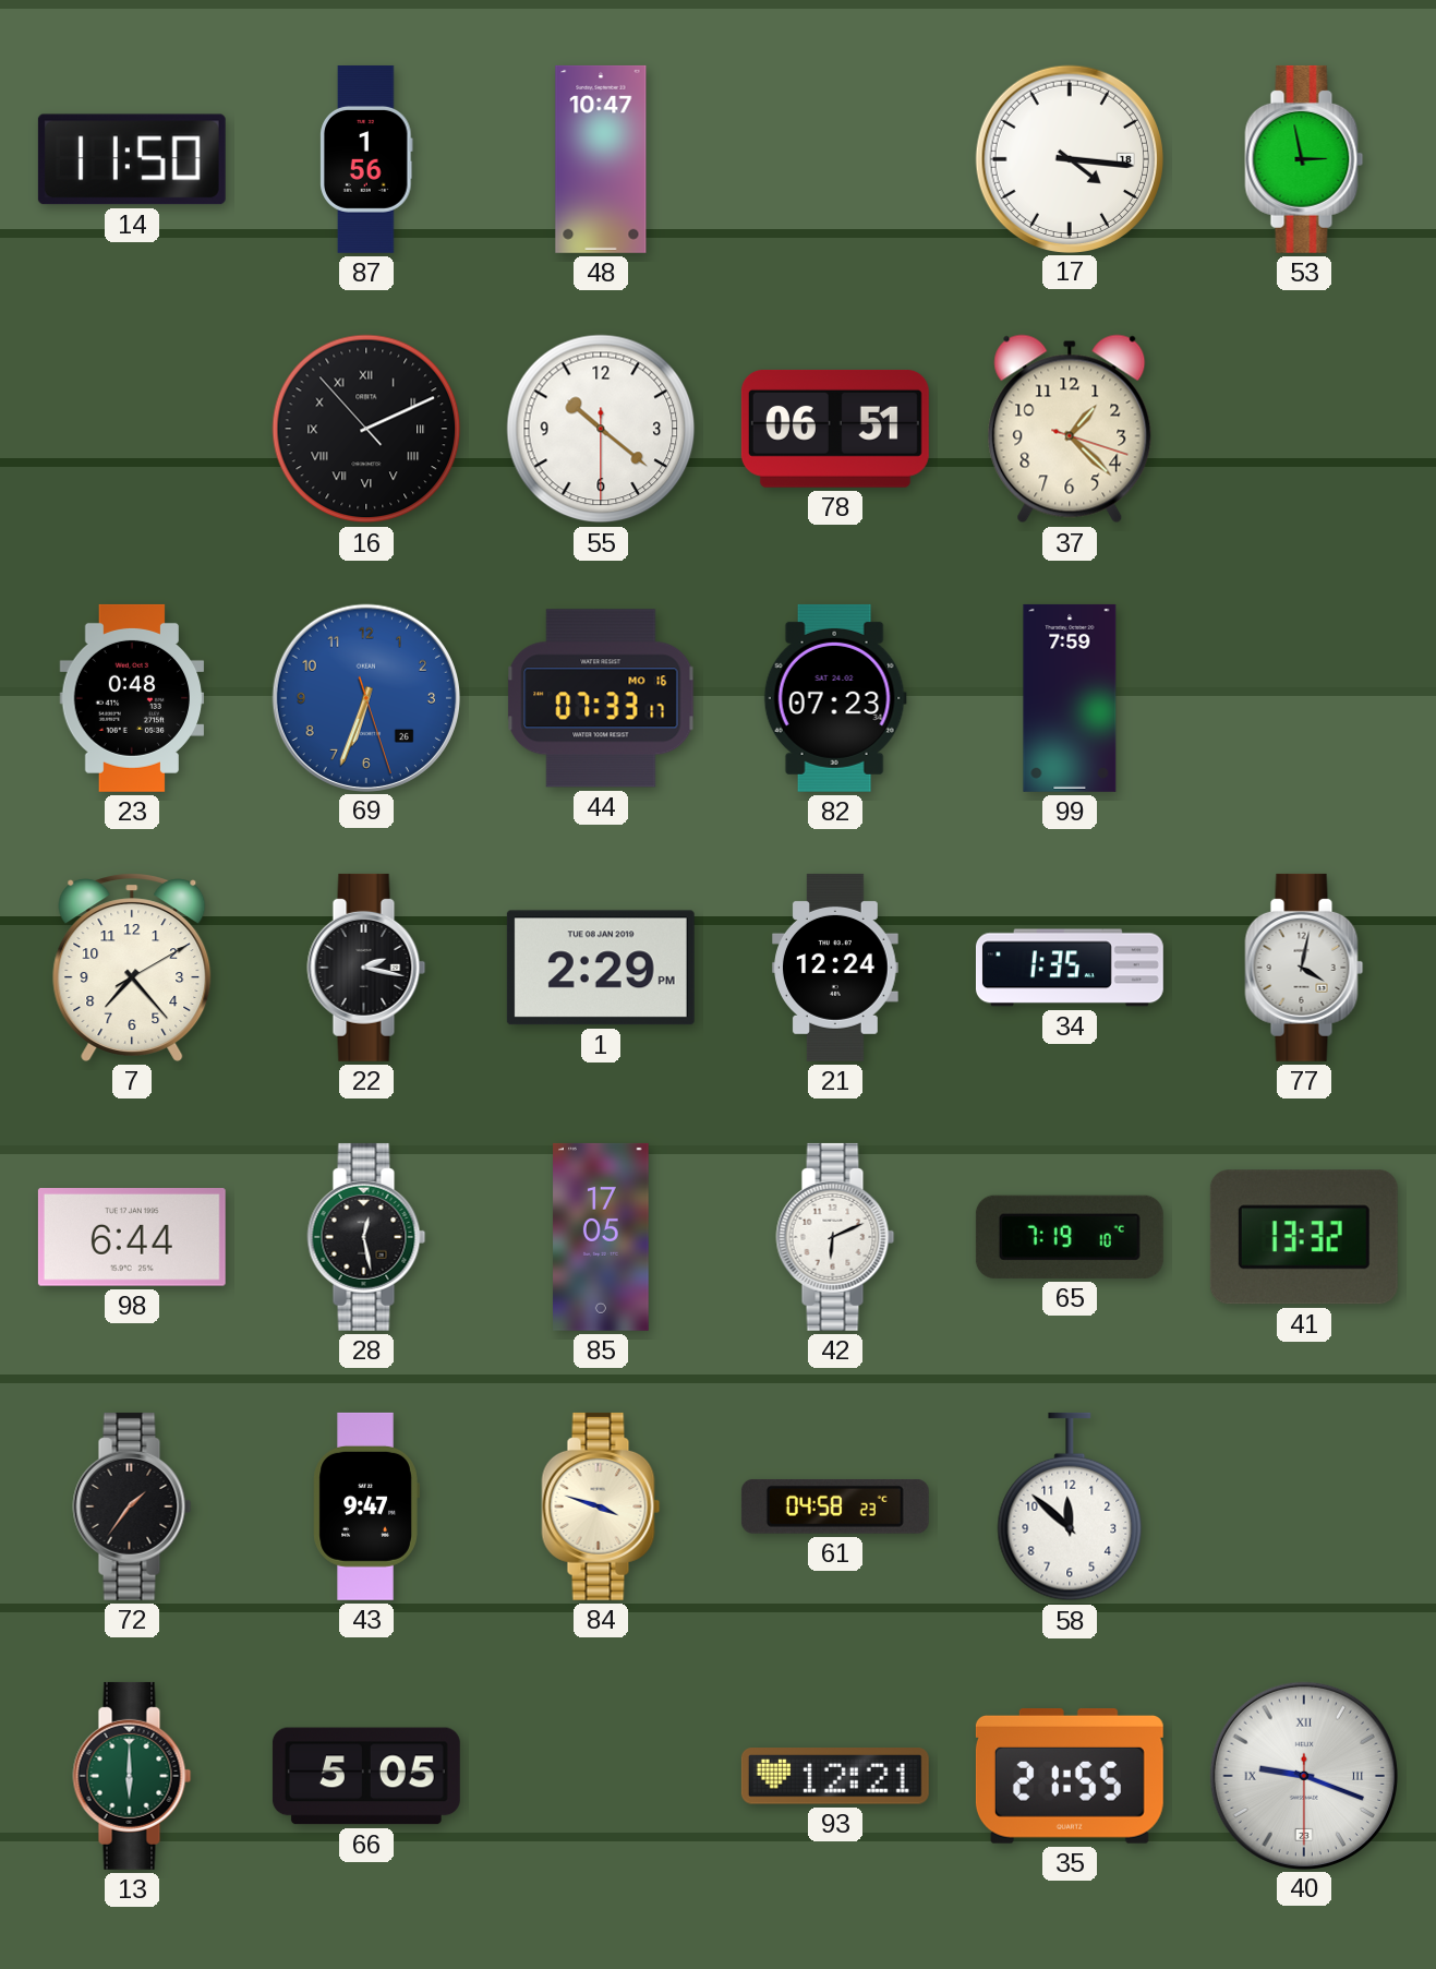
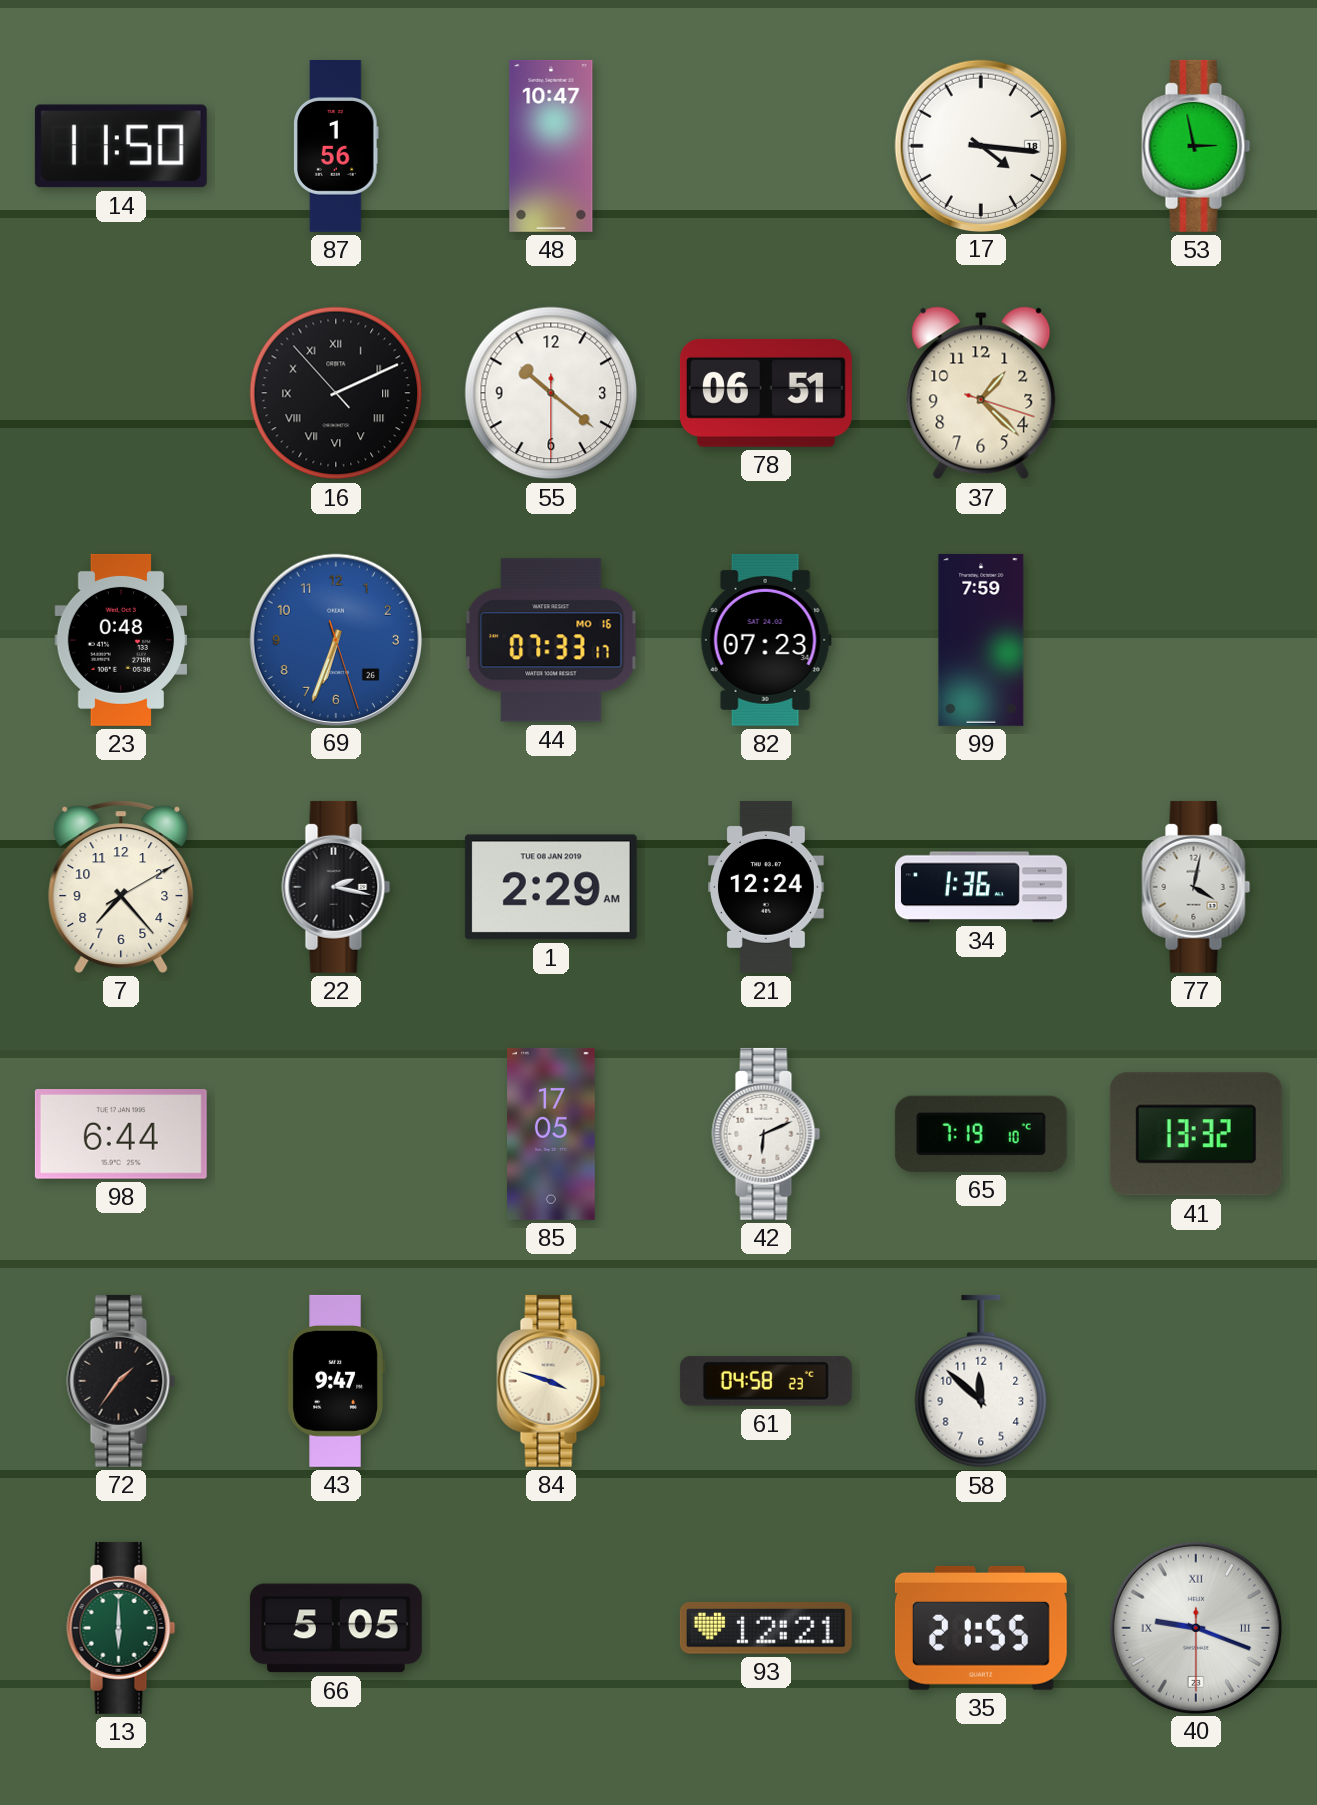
1: 2:29 PM -> 2:29 AM
34: 1:35 -> 1:36
28: 12:28 -> none
